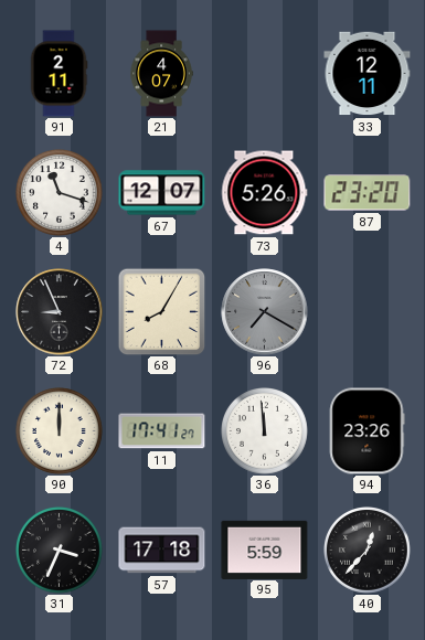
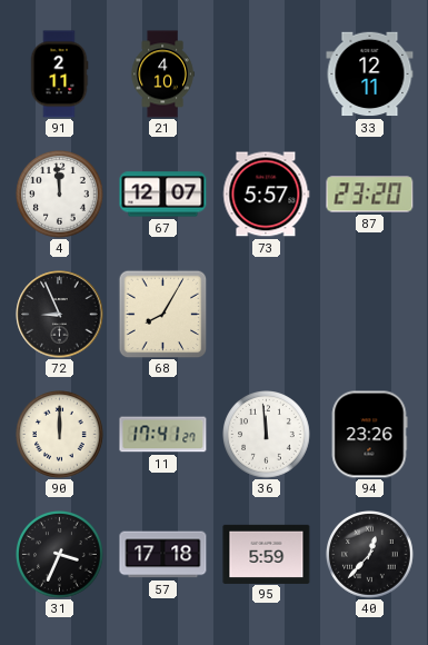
21: 4:07 -> 4:10
4: 11:18 -> 11:59
73: 5:26 -> 5:57
96: 7:20 -> none
